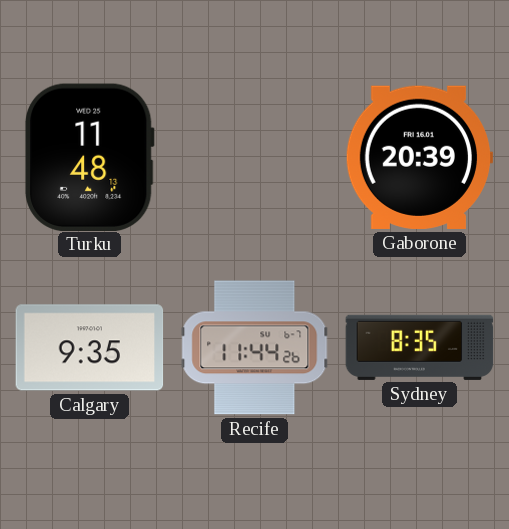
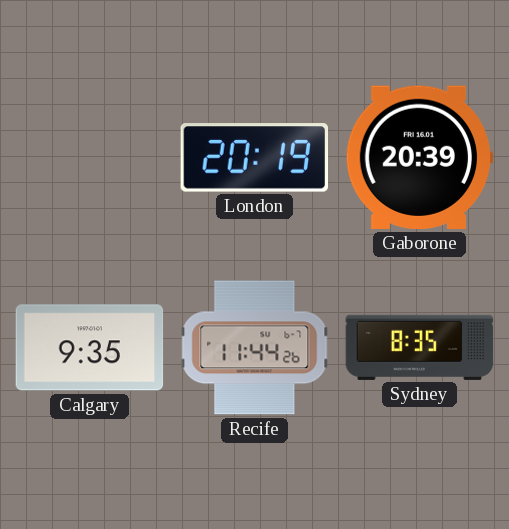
Turku: 11:48 -> none
London: none -> 20:19
